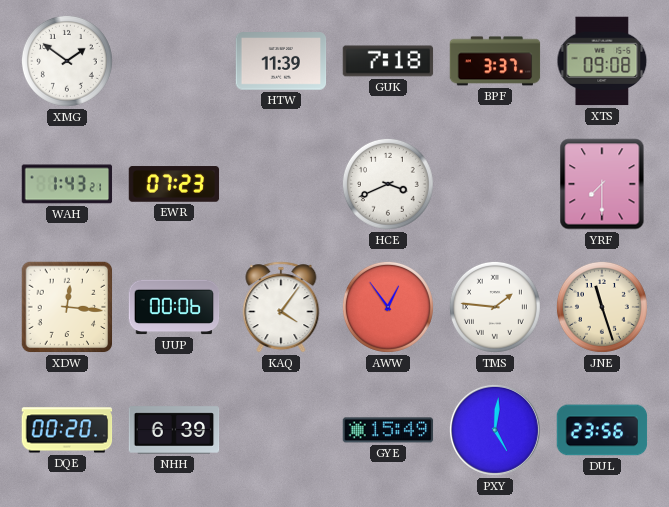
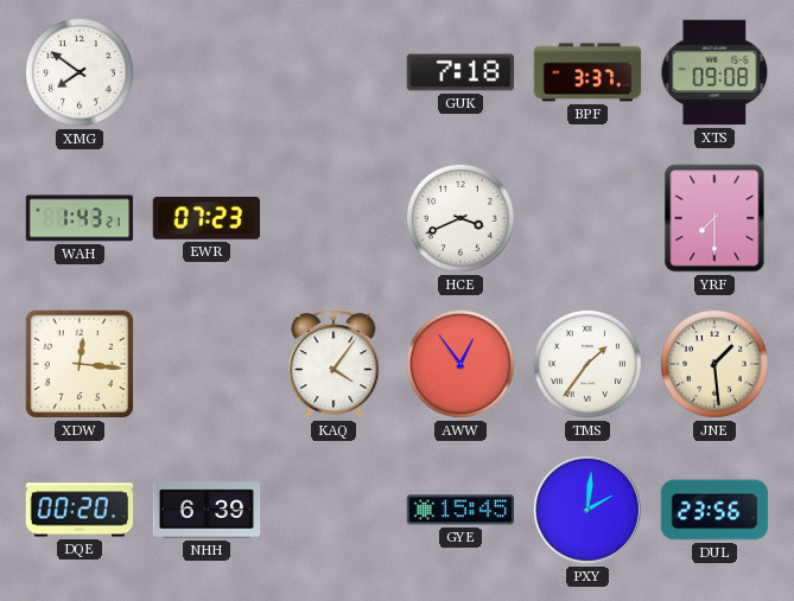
XMG: 1:51 -> 7:51
HTW: 11:39 -> none
UUP: 00:06 -> none
TMS: 1:46 -> 1:36
JNE: 11:27 -> 1:29
GYE: 15:49 -> 15:45
PXY: 5:01 -> 2:01
